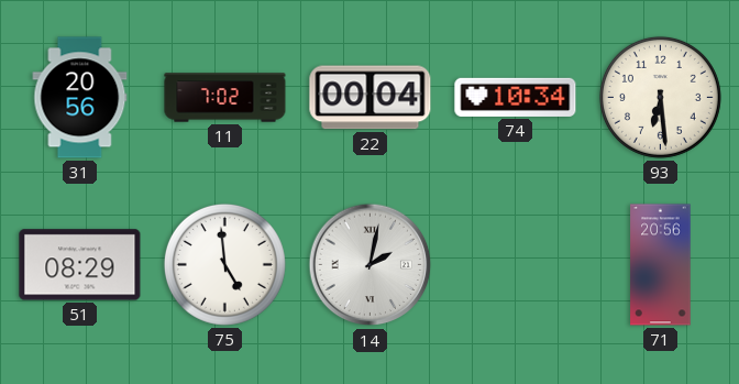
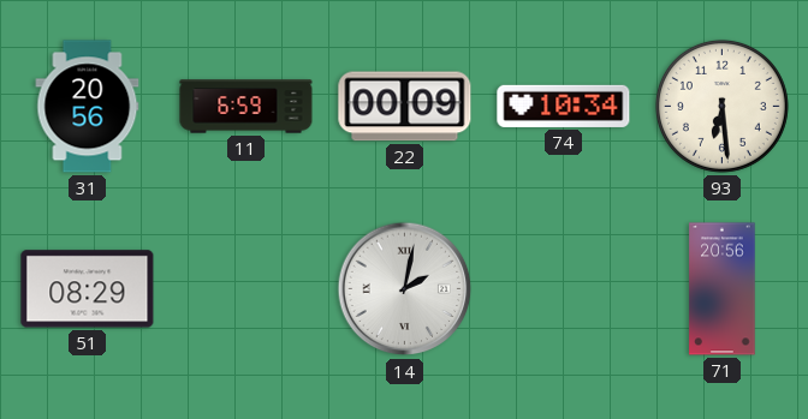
11: 7:02 -> 6:59
22: 00:04 -> 00:09
75: 4:59 -> none
